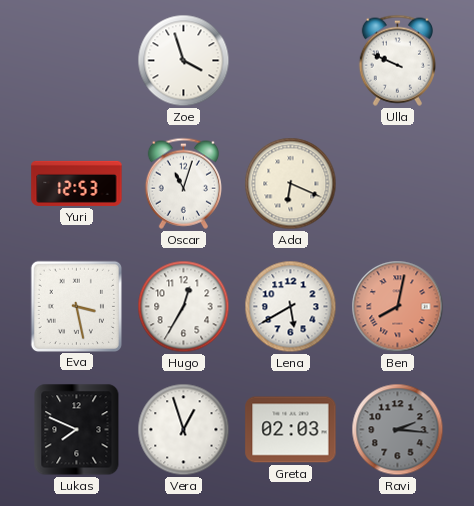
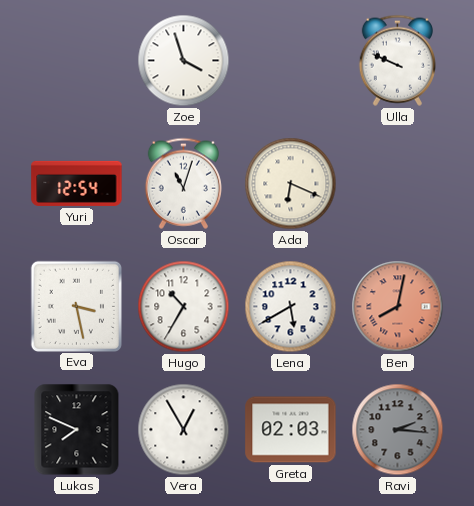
Yuri: 12:53 -> 12:54
Hugo: 12:35 -> 10:35
Vera: 12:57 -> 12:55
